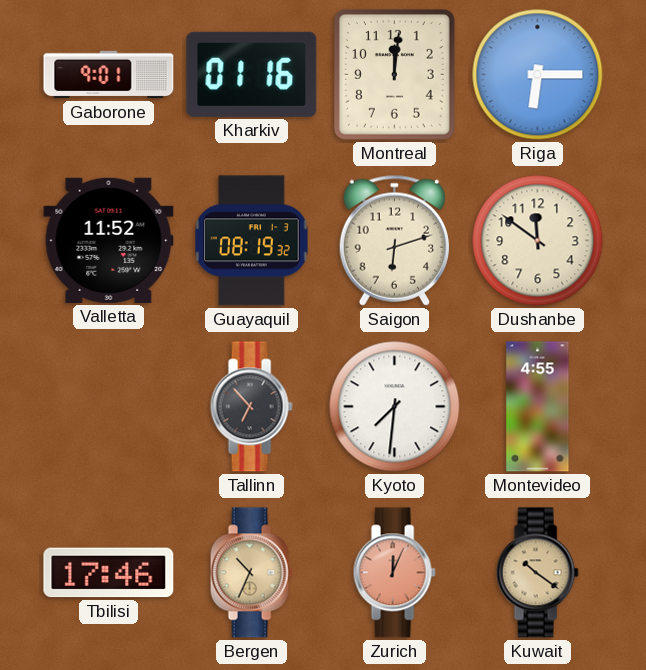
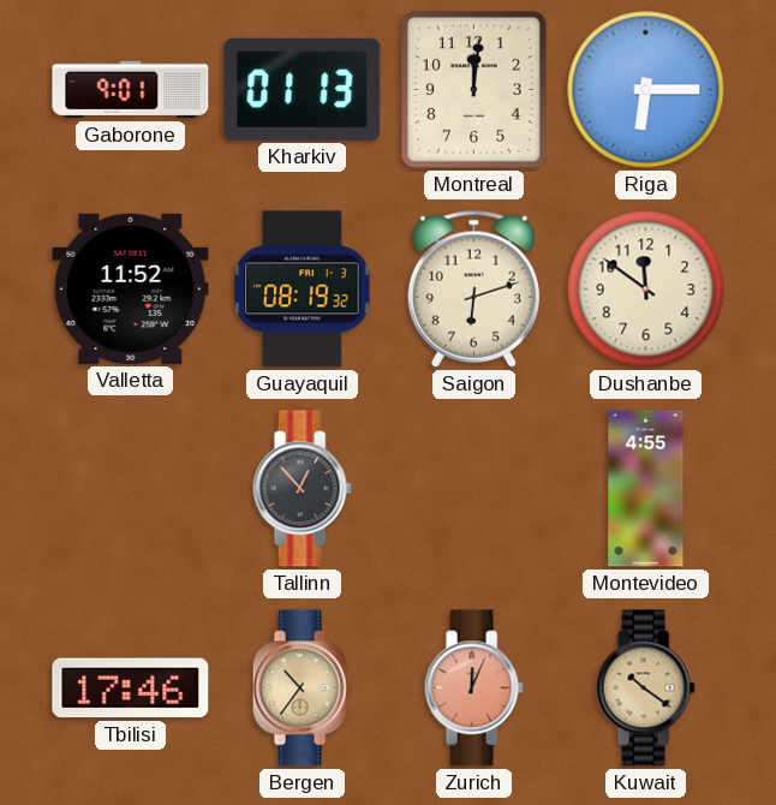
Kharkiv: 01:16 -> 01:13
Tallinn: 6:53 -> 12:53
Kyoto: 7:31 -> none
Bergen: 10:34 -> 10:36
